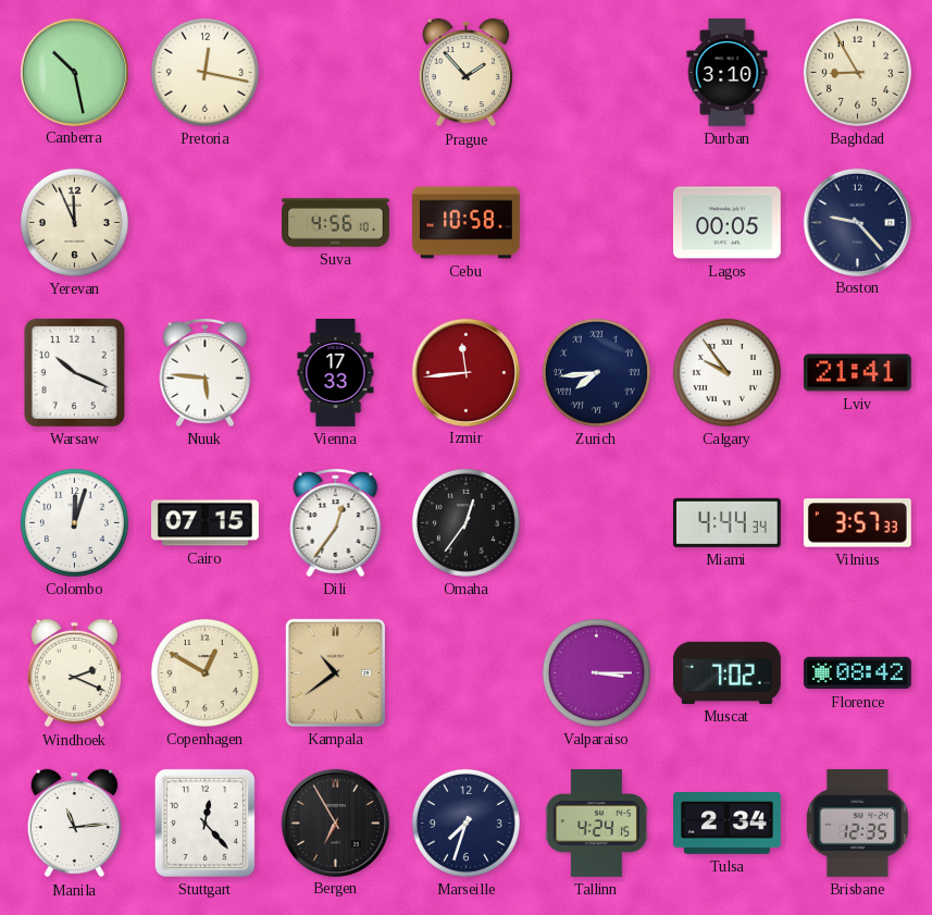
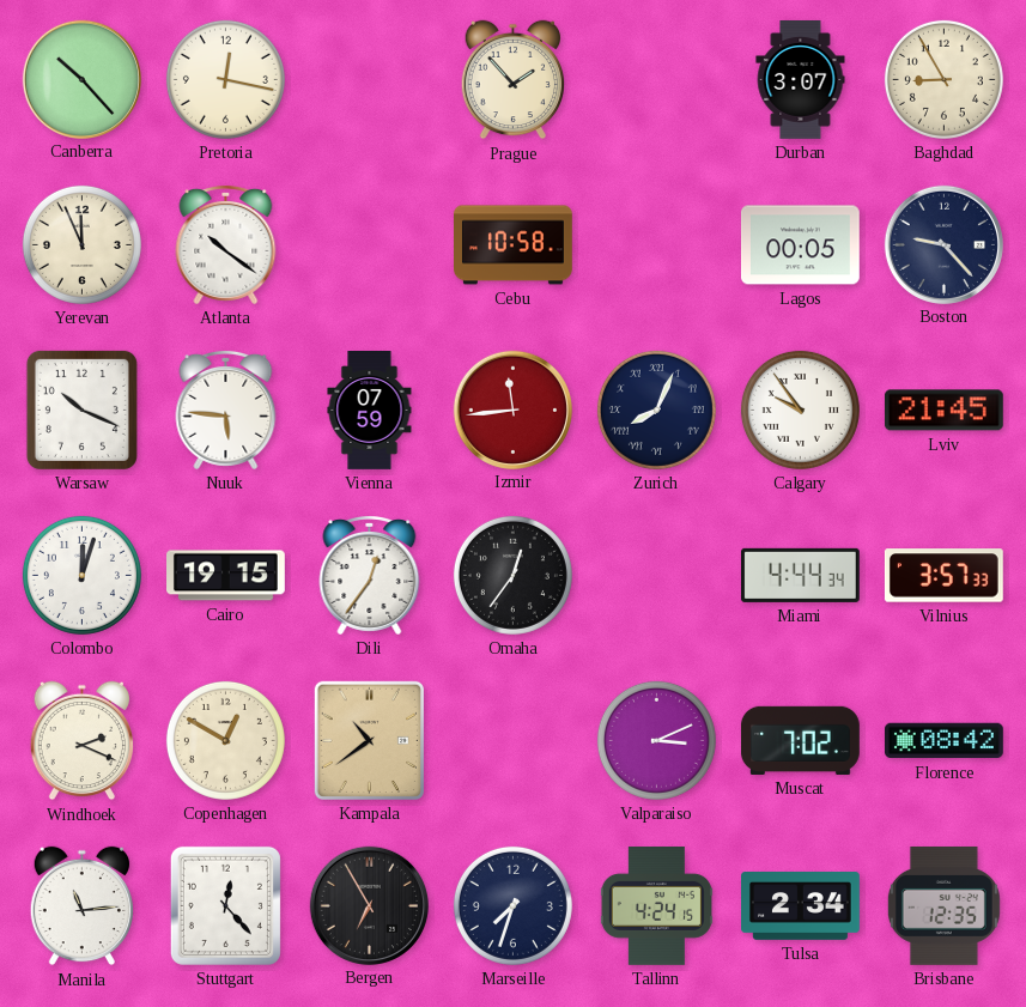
Canberra: 10:28 -> 10:23
Durban: 3:10 -> 3:07
Atlanta: none -> 10:21
Suva: 4:56 -> none
Vienna: 17:33 -> 07:59
Zurich: 7:44 -> 8:04
Lviv: 21:41 -> 21:45
Cairo: 07:15 -> 19:15
Valparaiso: 3:15 -> 3:11
